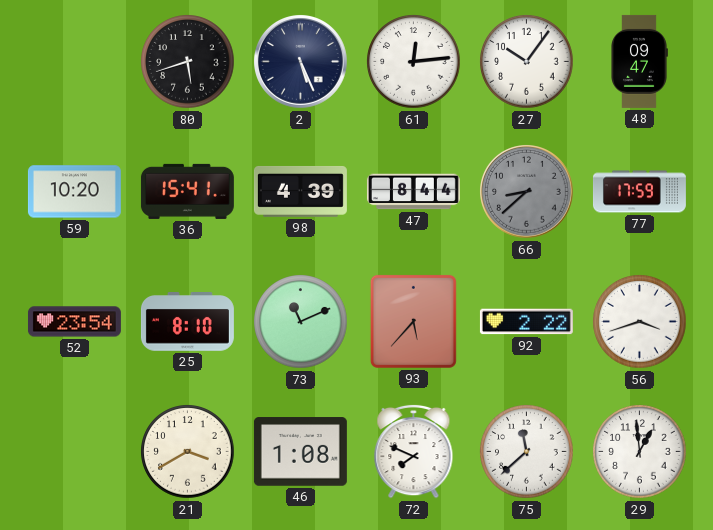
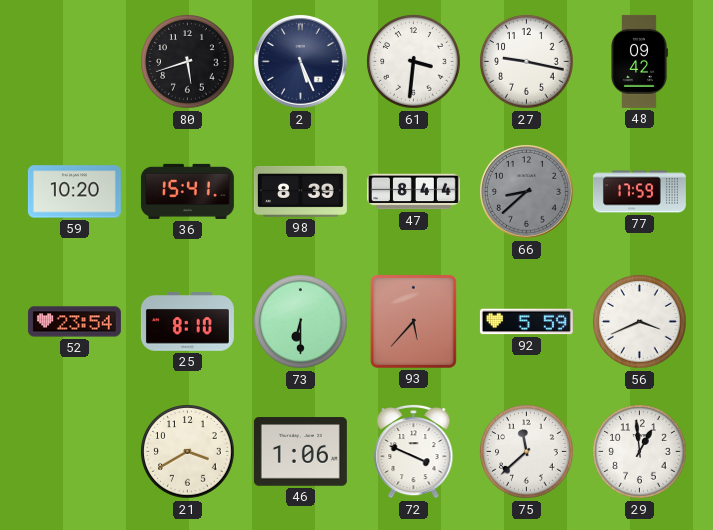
61: 12:14 -> 3:31
27: 10:06 -> 9:17
48: 09:47 -> 09:42
98: 4:39 -> 8:39
73: 11:11 -> 6:30
92: 2:22 -> 5:59
56: 3:42 -> 3:41
46: 1:08 -> 1:06
72: 7:49 -> 3:49
